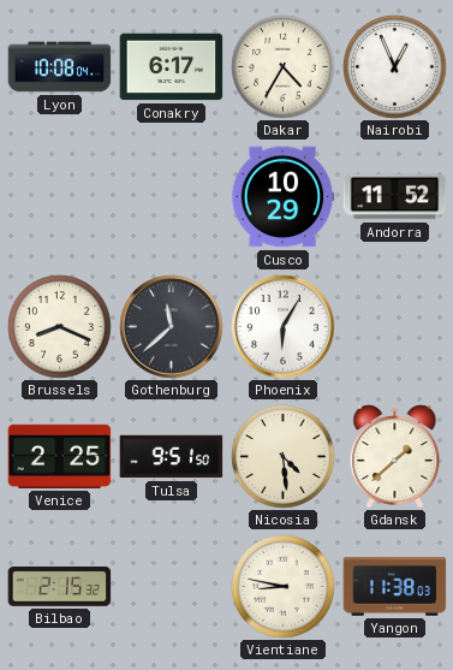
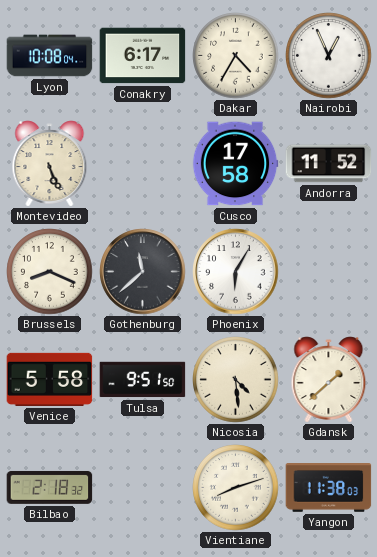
Montevideo: none -> 5:26
Cusco: 10:29 -> 17:58
Venice: 2:25 -> 5:58
Bilbao: 2:15 -> 2:18
Vientiane: 8:47 -> 8:12
